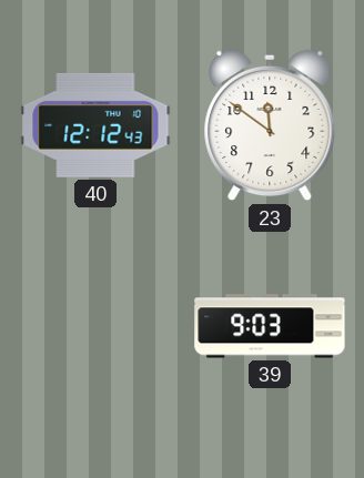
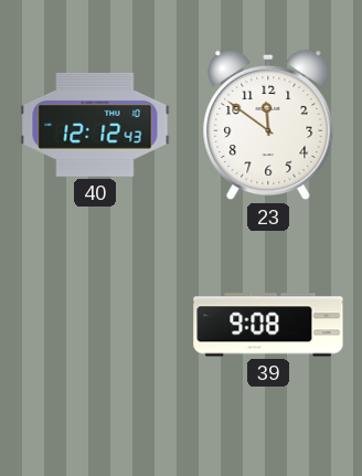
39: 9:03 -> 9:08
